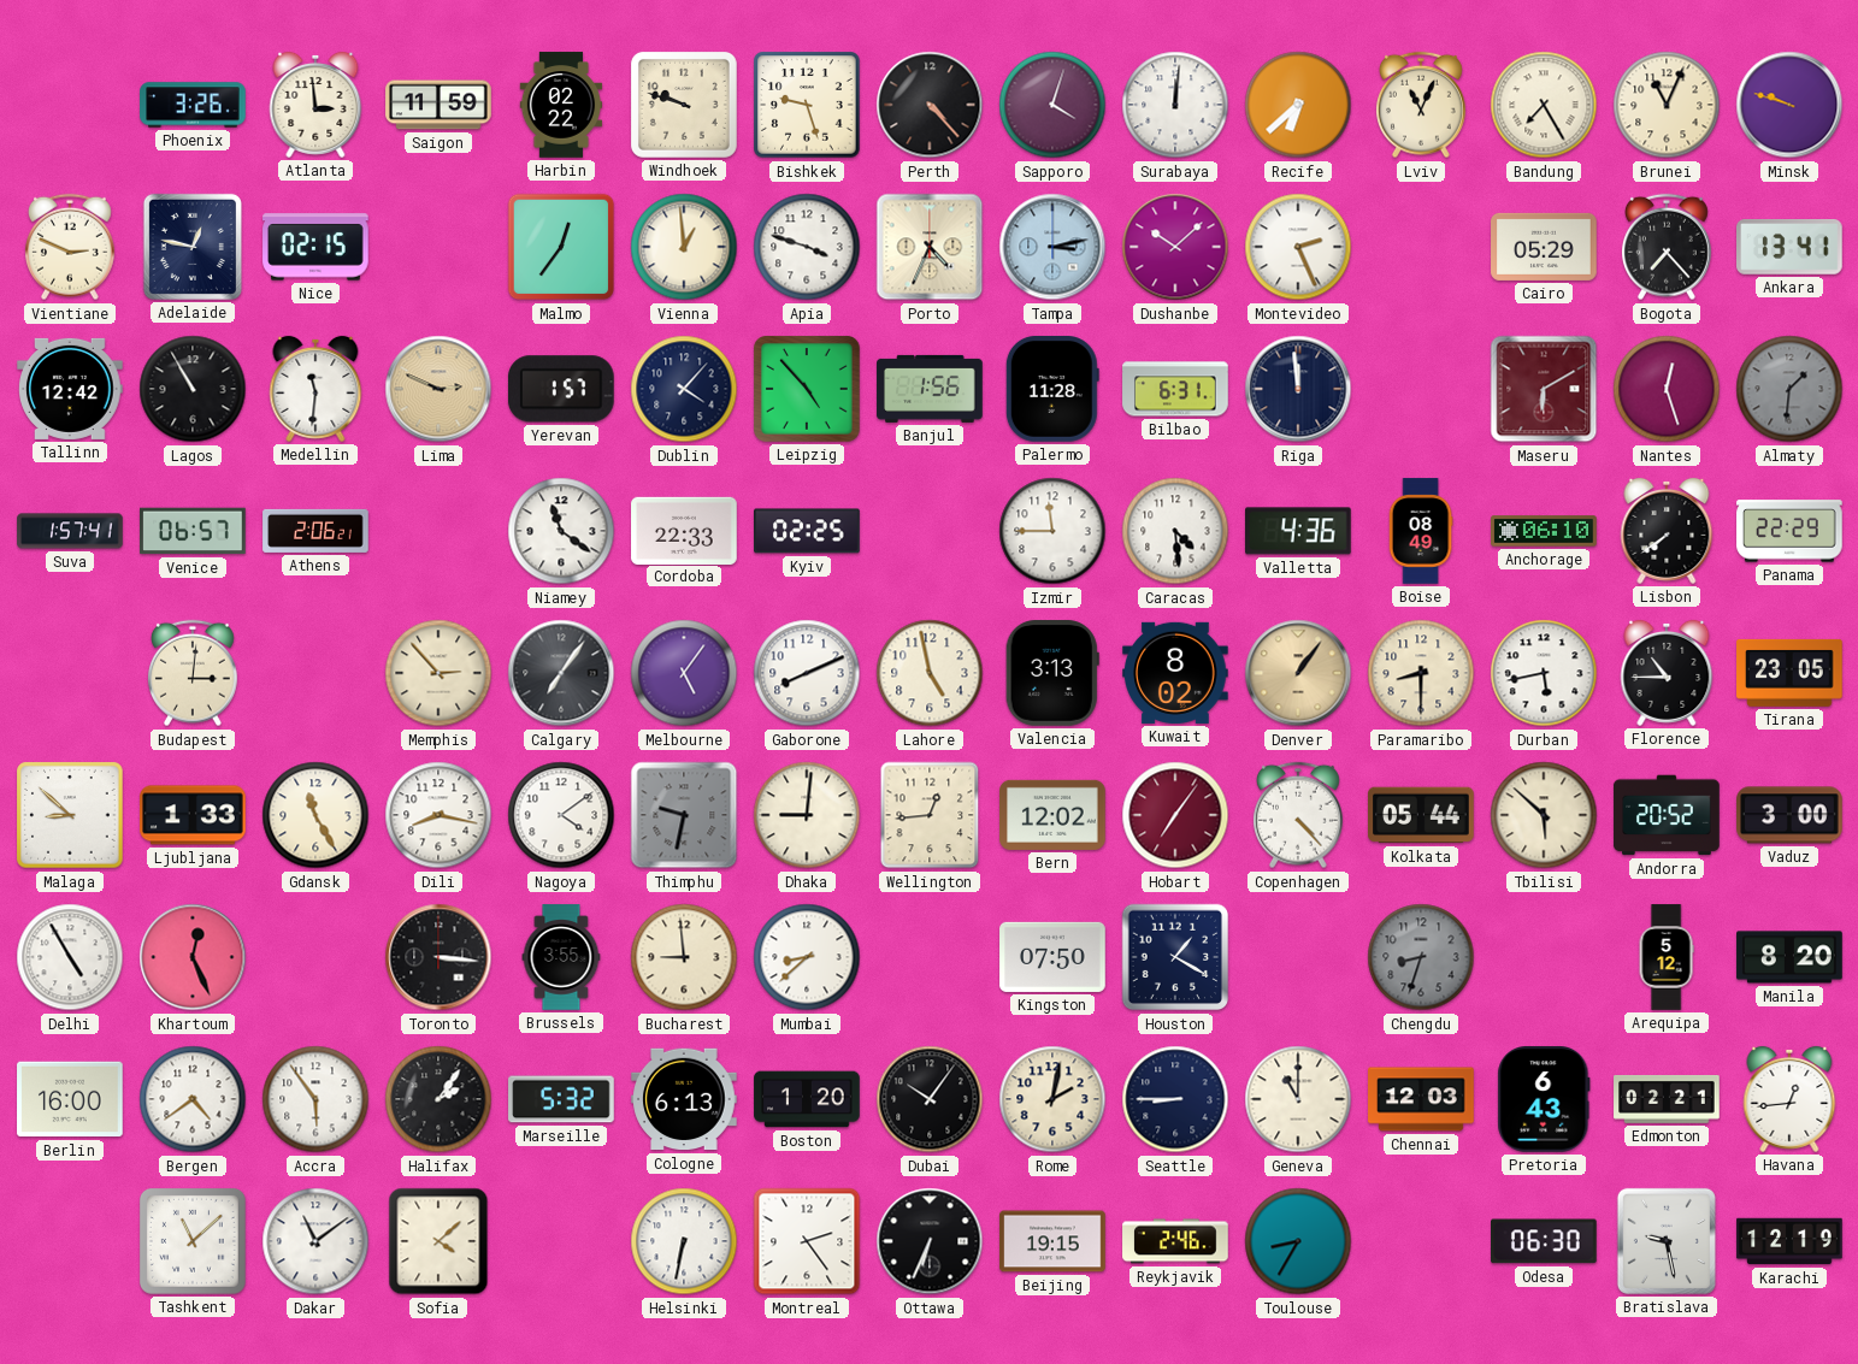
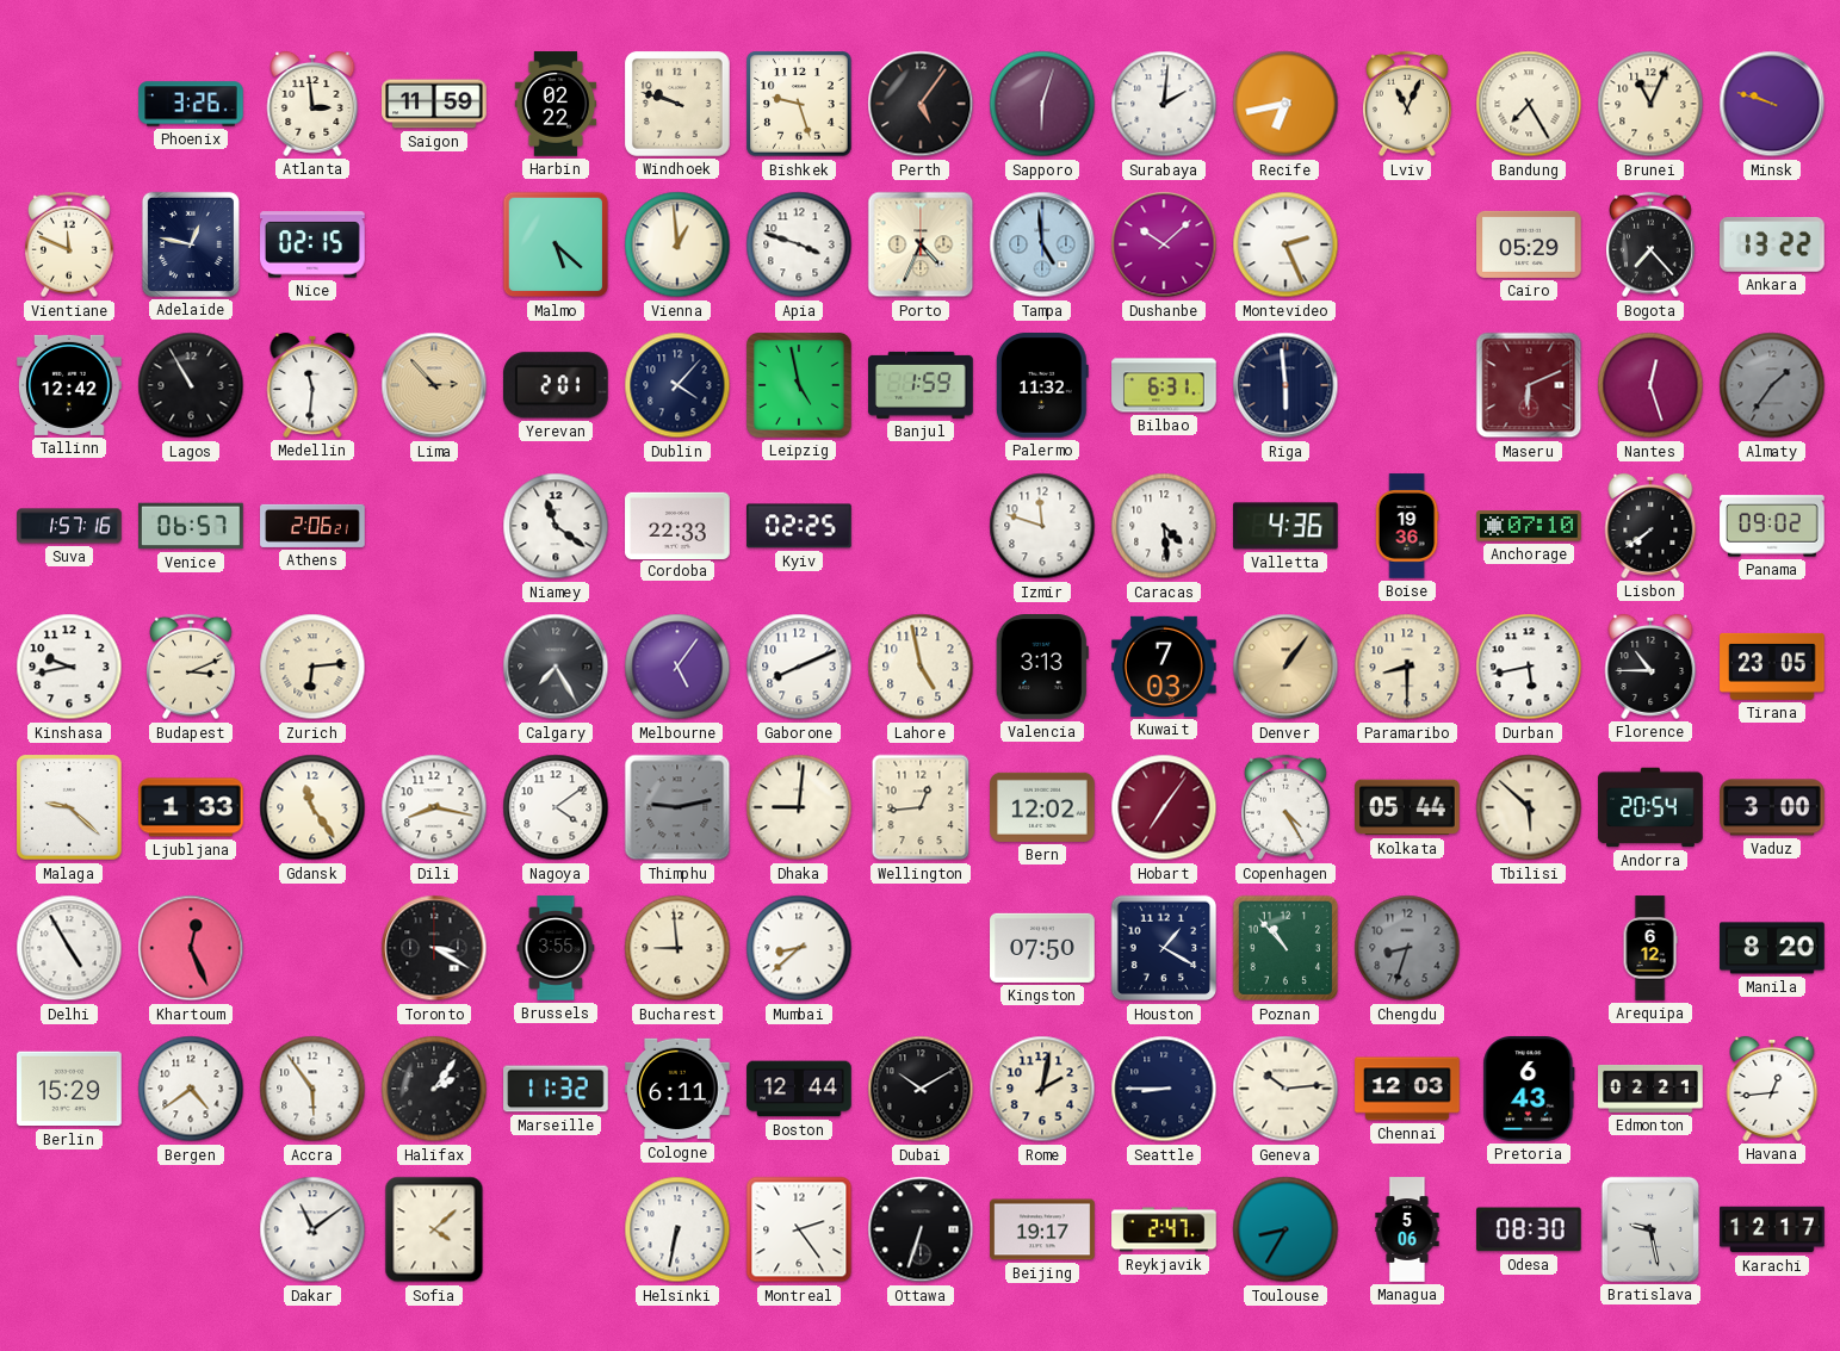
Perth: 4:23 -> 5:06
Sapporo: 4:03 -> 6:03
Surabaya: 12:01 -> 2:01
Recife: 6:38 -> 6:43
Vientiane: 2:49 -> 11:49
Malmo: 12:36 -> 5:22
Tampa: 3:13 -> 4:59
Ankara: 13:41 -> 13:22
Lima: 2:49 -> 2:53
Yerevan: 1:57 -> 2:01
Leipzig: 4:53 -> 4:58
Banjul: 1:56 -> 1:59
Palermo: 11:28 -> 11:32
Riga: 11:59 -> 5:59
Maseru: 6:10 -> 6:11
Almaty: 1:31 -> 1:36
Suva: 1:57:41 -> 1:57:16
Izmir: 11:45 -> 11:48
Boise: 08:49 -> 19:36
Anchorage: 06:10 -> 07:10
Panama: 22:29 -> 09:02
Kinshasa: none -> 9:43
Budapest: 3:01 -> 3:11
Zurich: none -> 6:14
Memphis: 2:53 -> none
Calgary: 7:06 -> 7:25
Kuwait: 8:02 -> 7:03
Malaga: 8:52 -> 9:22
Gdansk: 11:25 -> 11:24
Thimphu: 9:32 -> 9:13
Copenhagen: 4:23 -> 4:25
Andorra: 20:52 -> 20:54
Toronto: 3:16 -> 3:20
Poznan: none -> 10:53
Arequipa: 5:12 -> 6:12
Berlin: 16:00 -> 15:29
Marseille: 5:32 -> 11:32
Cologne: 6:13 -> 6:11
Boston: 1:20 -> 12:44
Dubai: 10:06 -> 10:10
Geneva: 11:00 -> 10:14
Tashkent: 11:08 -> none
Ottawa: 6:34 -> 6:33
Beijing: 19:15 -> 19:17
Reykjavik: 2:46 -> 2:47
Managua: none -> 5:06
Odesa: 06:30 -> 08:30
Karachi: 12:19 -> 12:17
